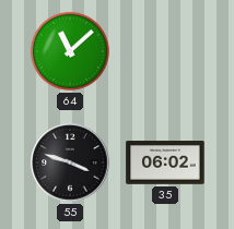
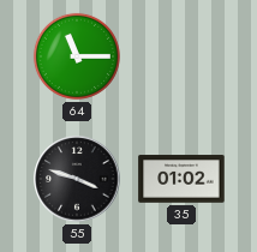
64: 11:08 -> 11:15
35: 06:02 -> 01:02
